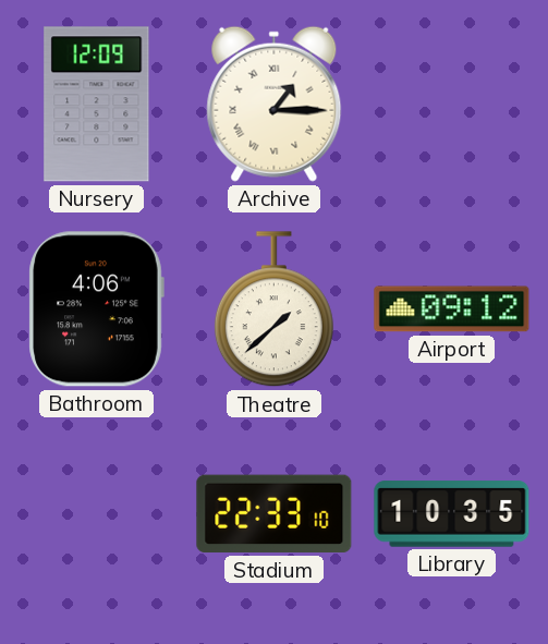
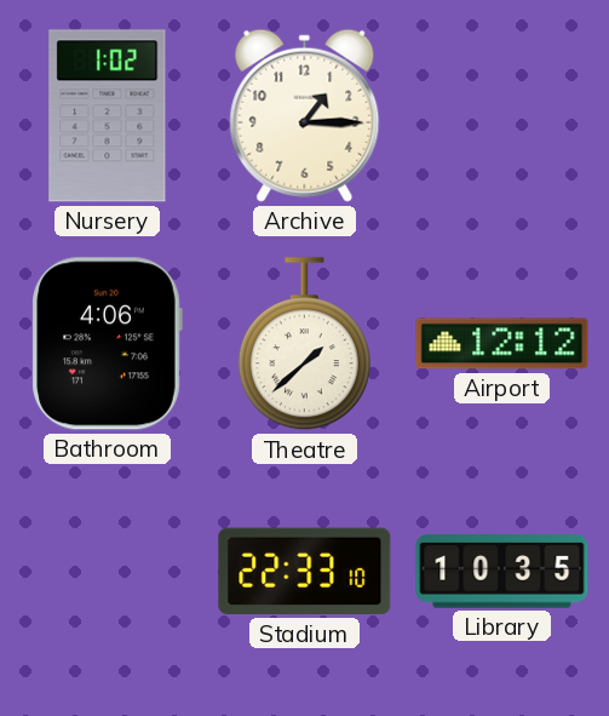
Nursery: 12:09 -> 1:02
Archive numerals: Roman -> Arabic
Airport: 09:12 -> 12:12
